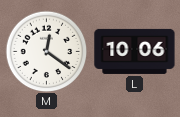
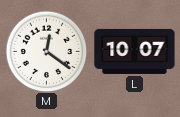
L: 10:06 -> 10:07
